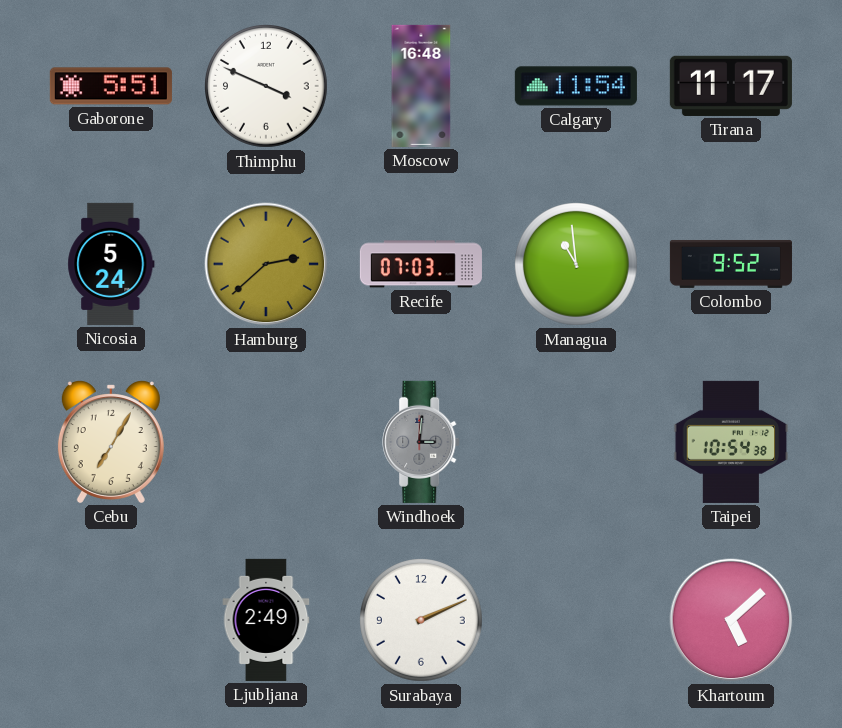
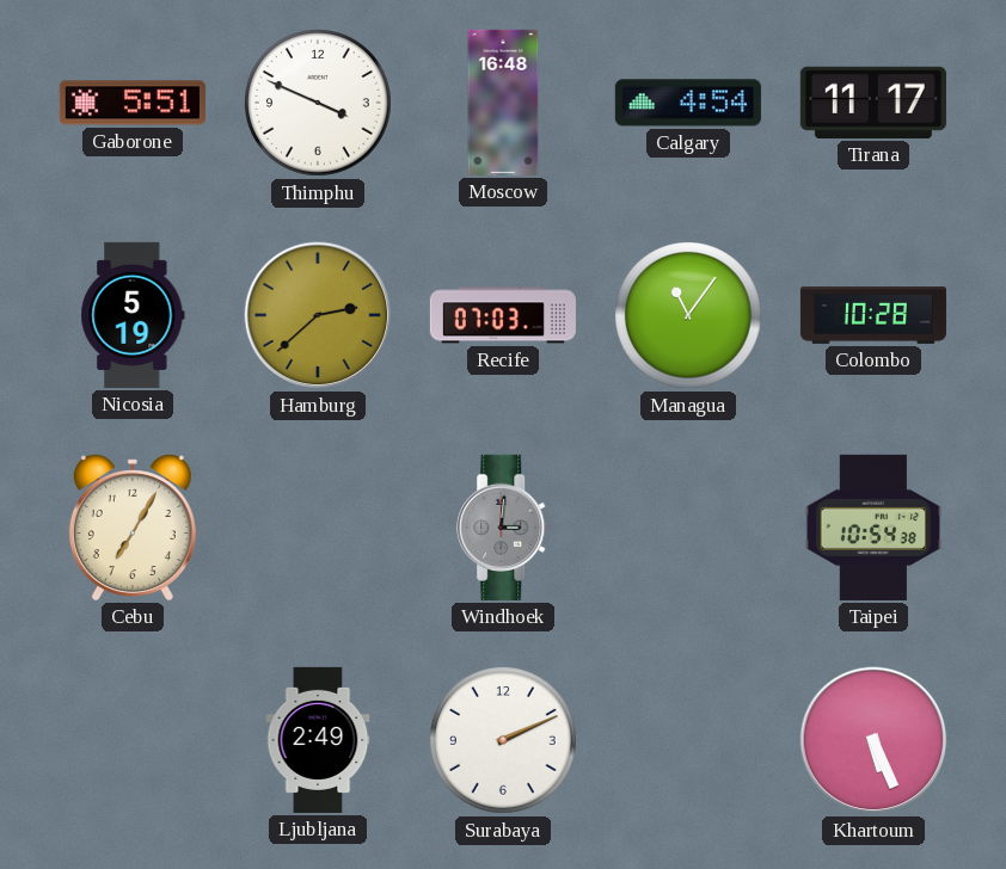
Calgary: 11:54 -> 4:54
Nicosia: 5:24 -> 5:19
Managua: 10:59 -> 11:06
Colombo: 9:52 -> 10:28
Khartoum: 5:08 -> 5:26
